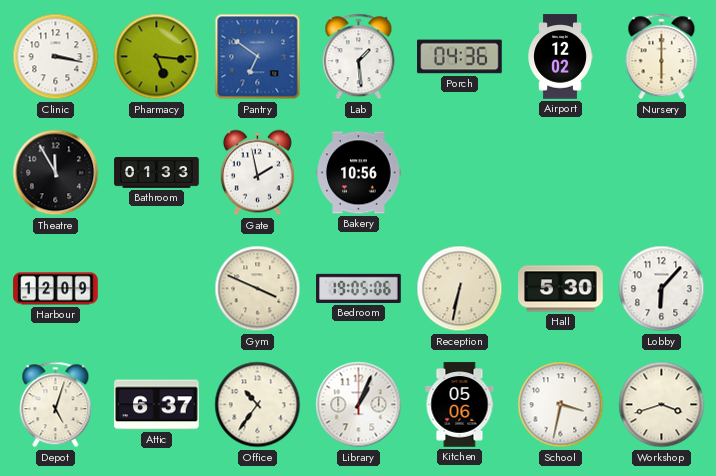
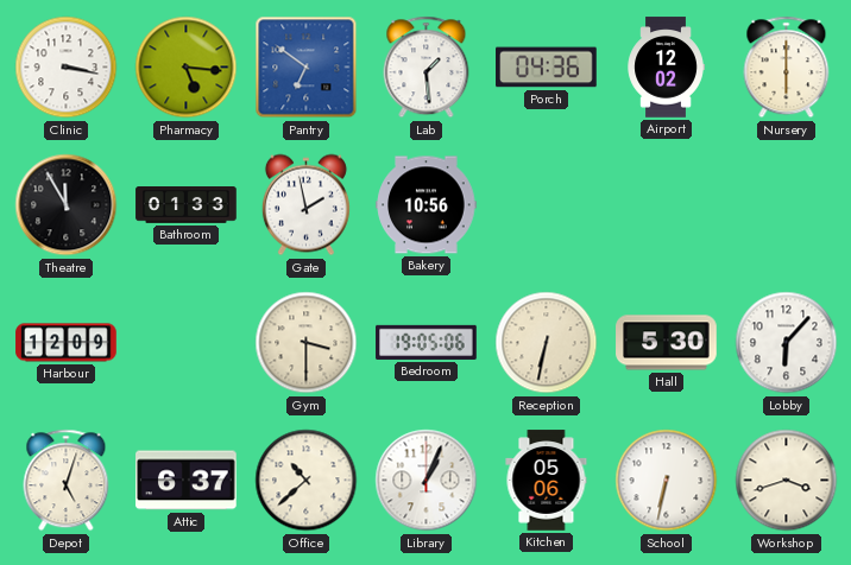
Gym: 3:49 -> 3:30
Office: 10:36 -> 10:38
School: 3:32 -> 6:32
